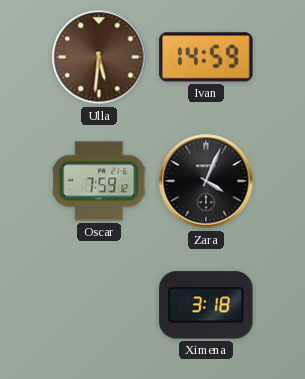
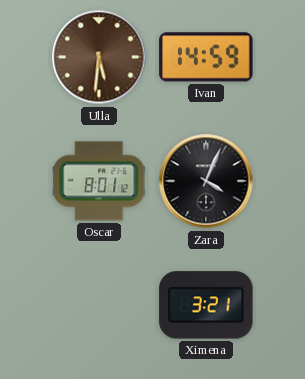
Oscar: 7:59 -> 8:01
Ximena: 3:18 -> 3:21
